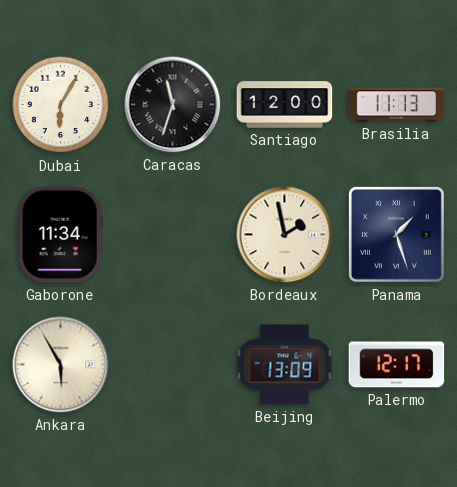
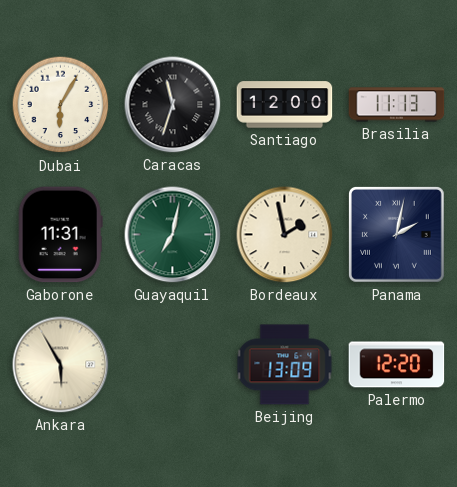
Gaborone: 11:34 -> 11:31
Guayaquil: none -> 7:02
Panama: 1:27 -> 2:02
Palermo: 12:17 -> 12:20
